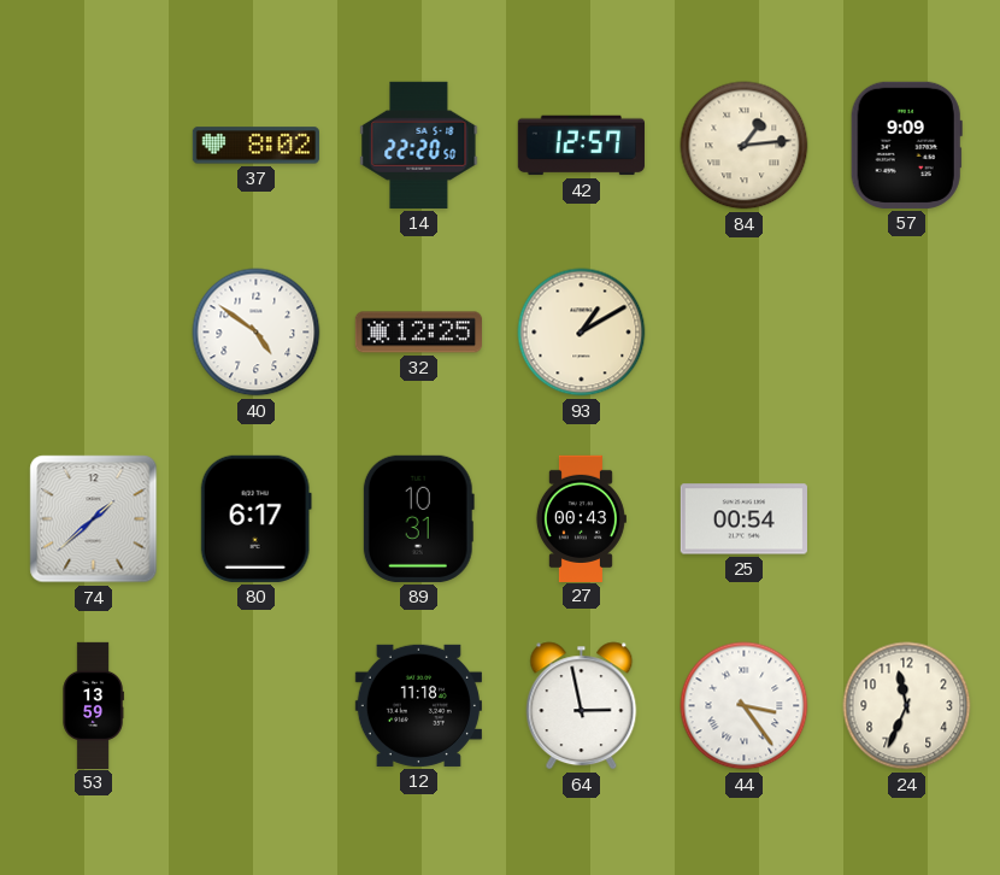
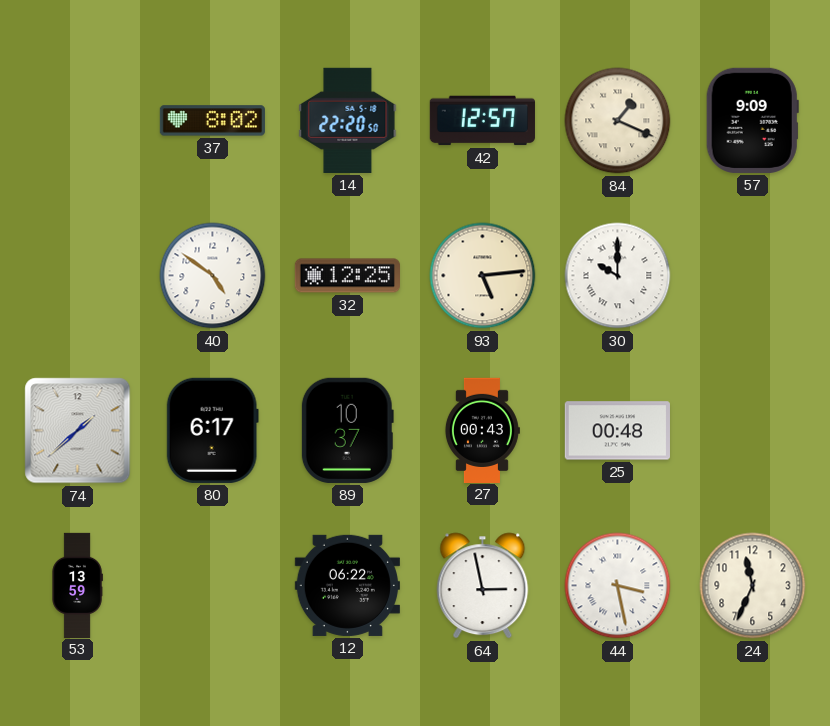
84: 1:14 -> 1:19
93: 1:10 -> 5:14
30: none -> 10:00
89: 10:31 -> 10:37
25: 00:54 -> 00:48
12: 11:18 -> 06:22
44: 3:24 -> 3:28
